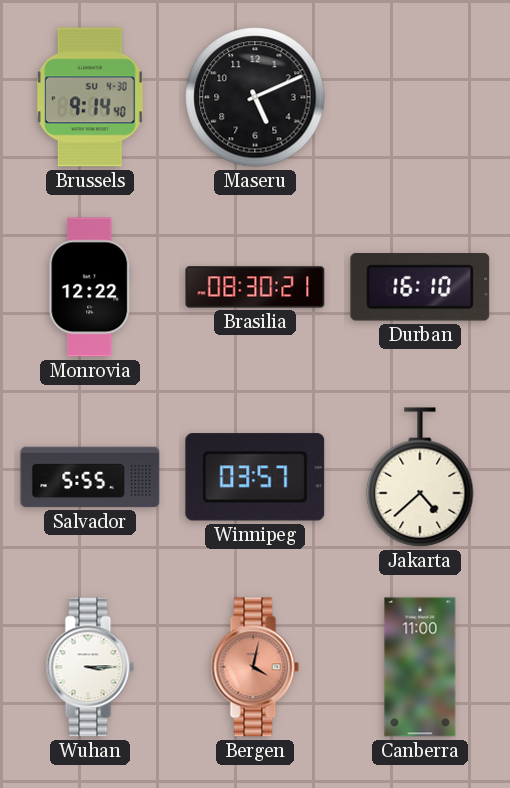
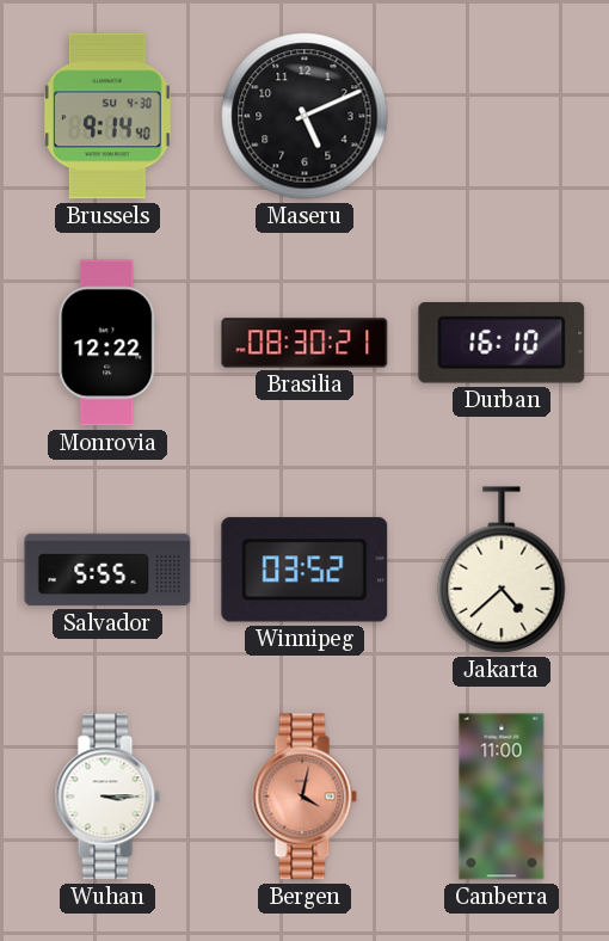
Winnipeg: 03:57 -> 03:52
